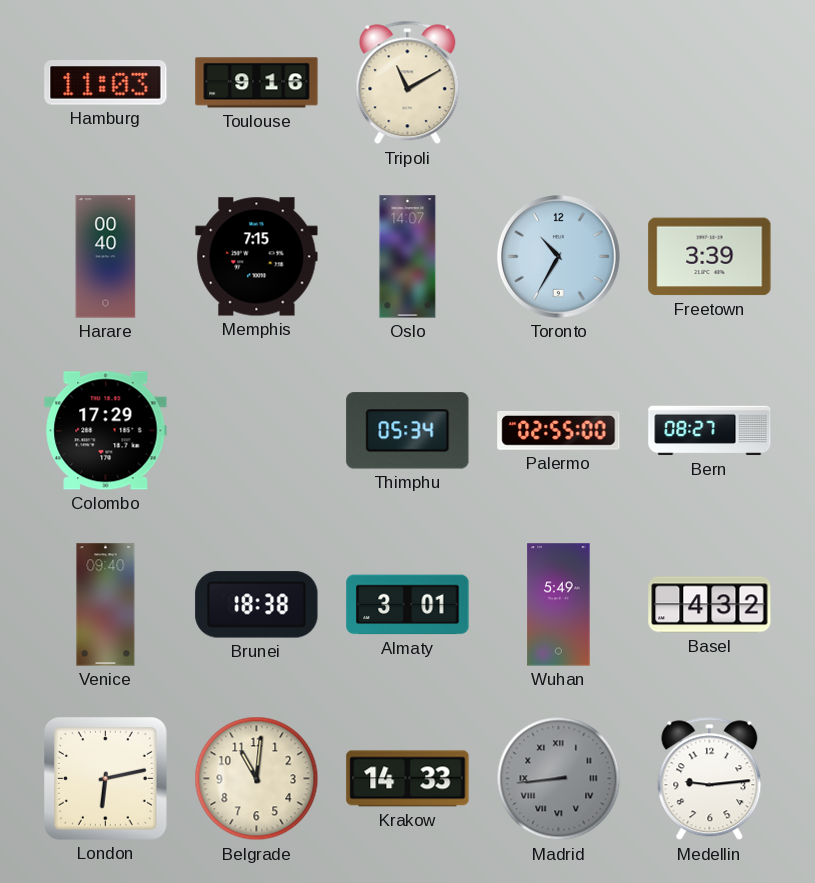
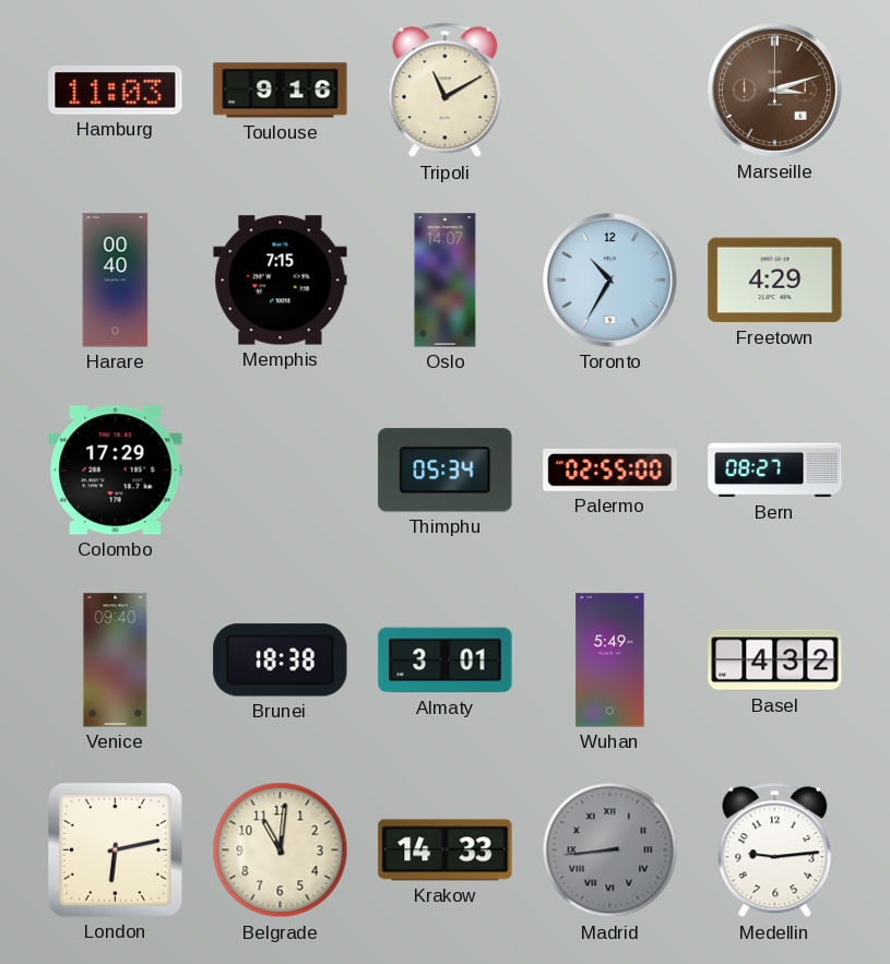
Marseille: none -> 3:12
Freetown: 3:39 -> 4:29
